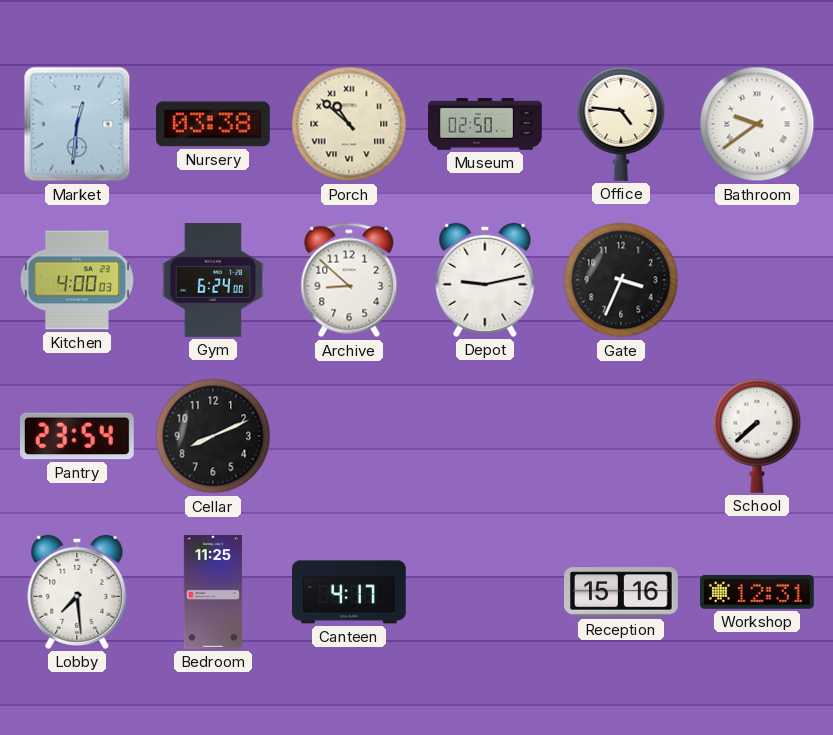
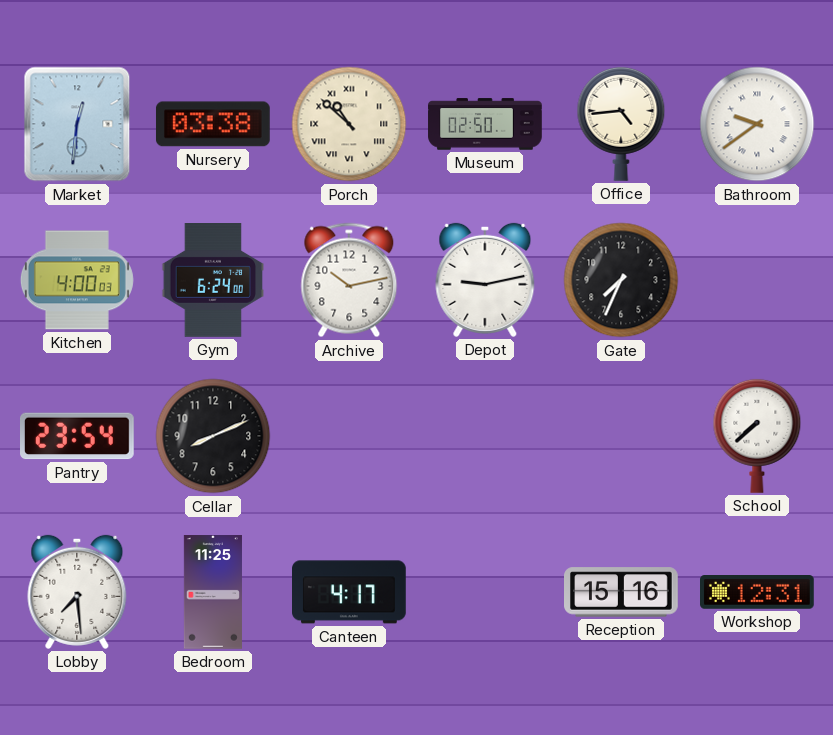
Office: 4:46 -> 4:44
Archive: 8:52 -> 10:13
Gate: 3:34 -> 7:34
